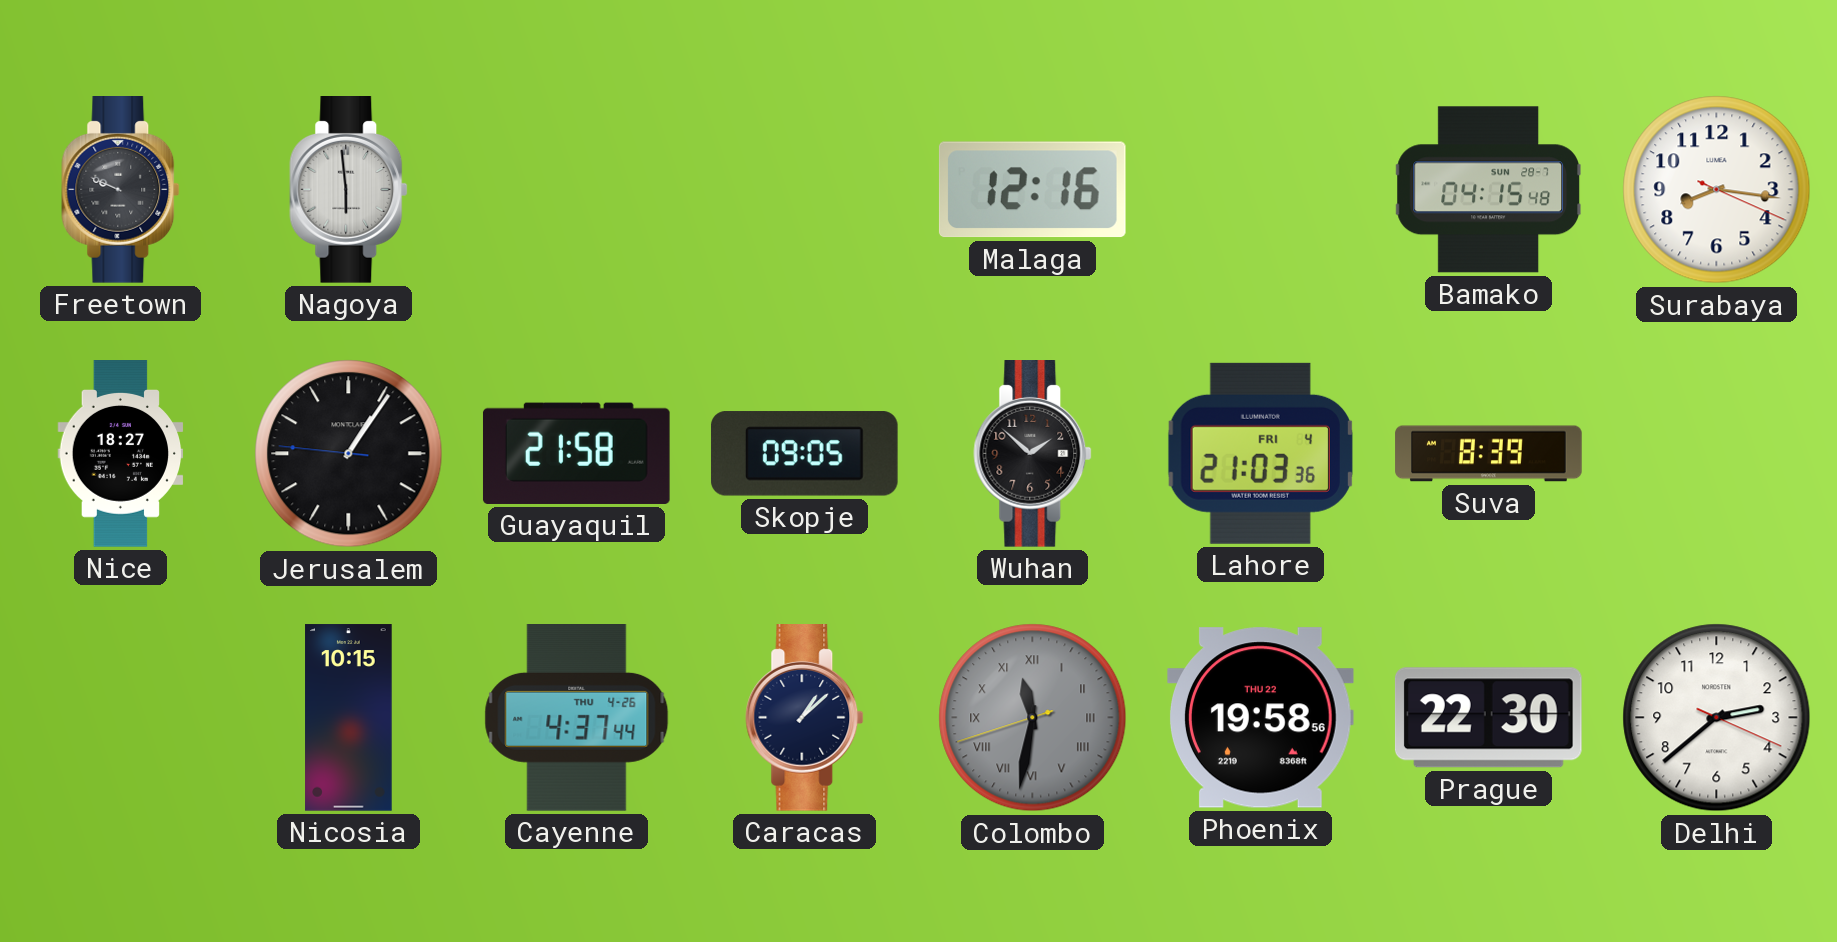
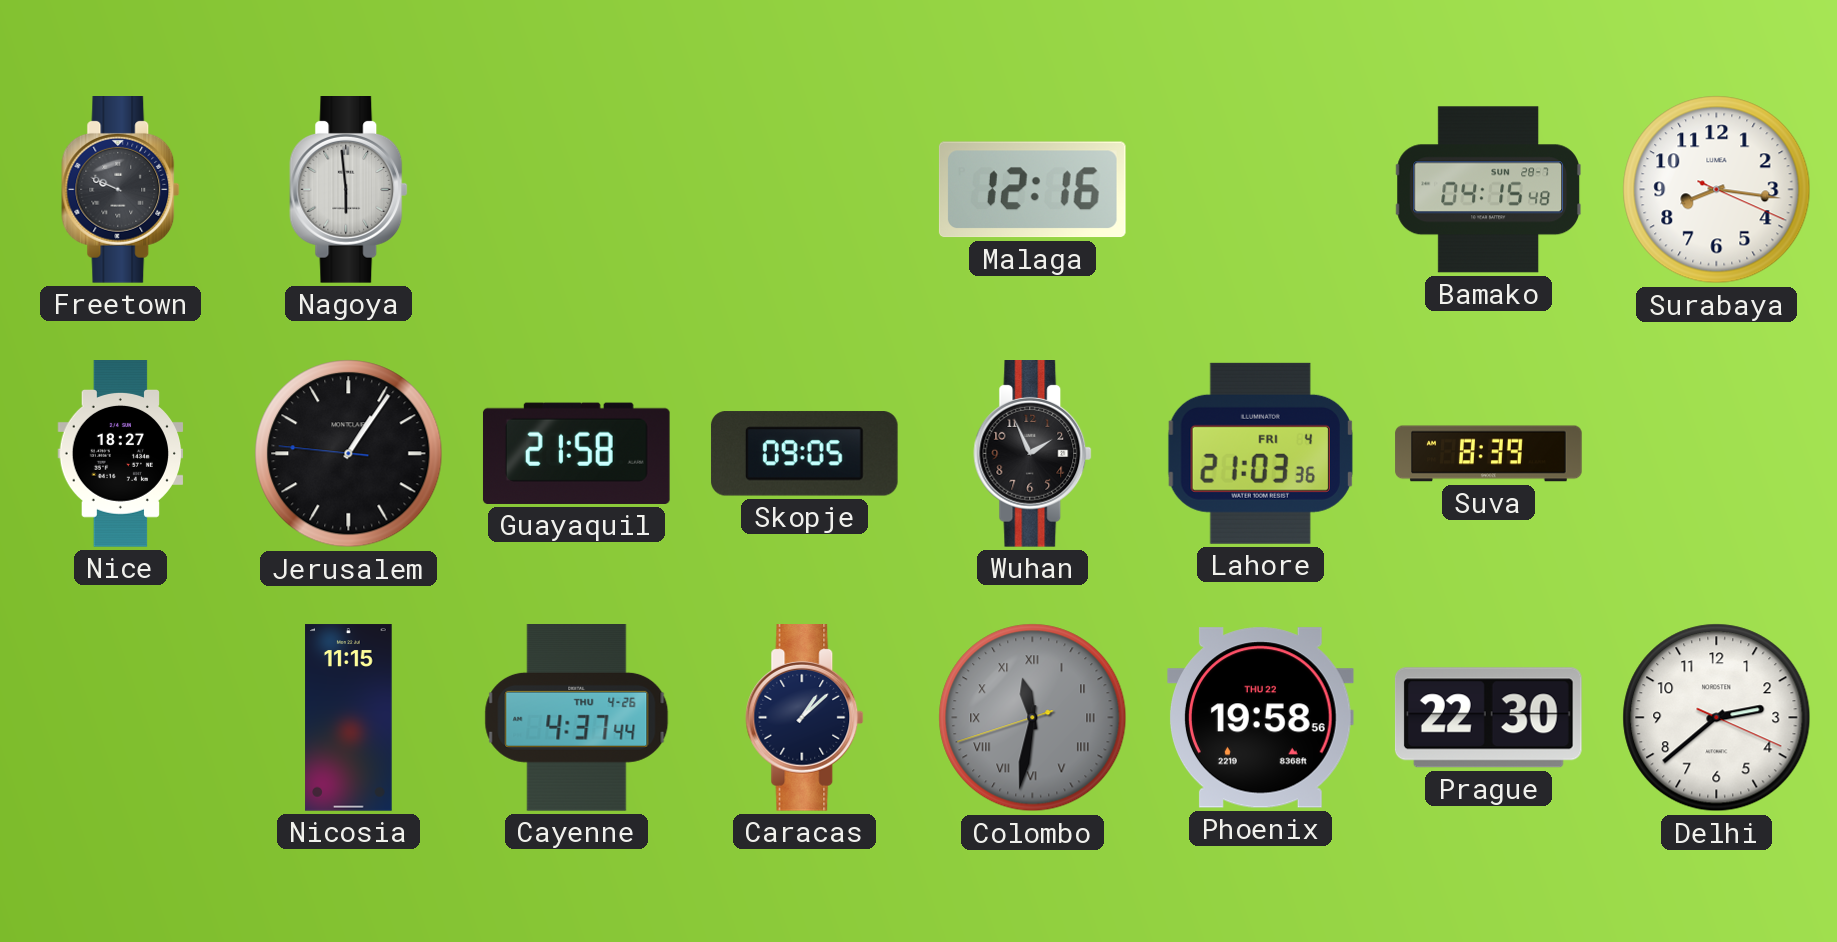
Wuhan: 1:52 -> 1:56
Nicosia: 10:15 -> 11:15
